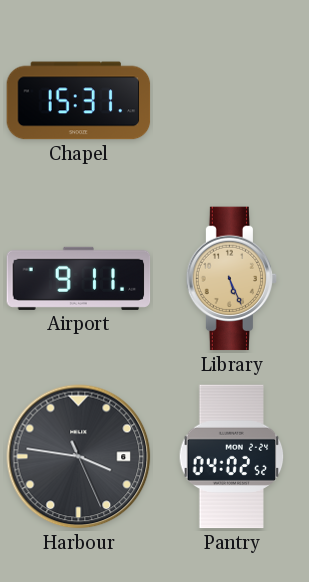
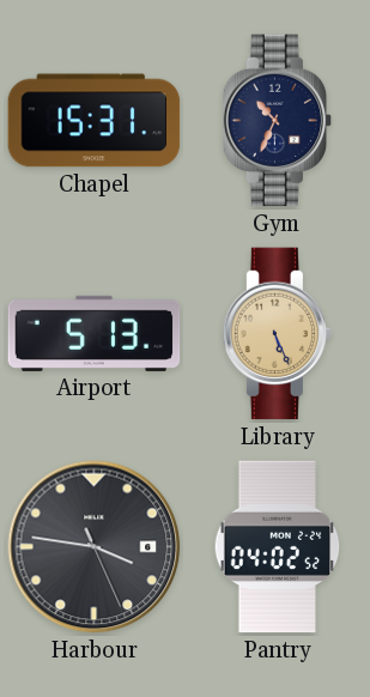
Gym: none -> 10:34
Airport: 9:11 -> 5:13
